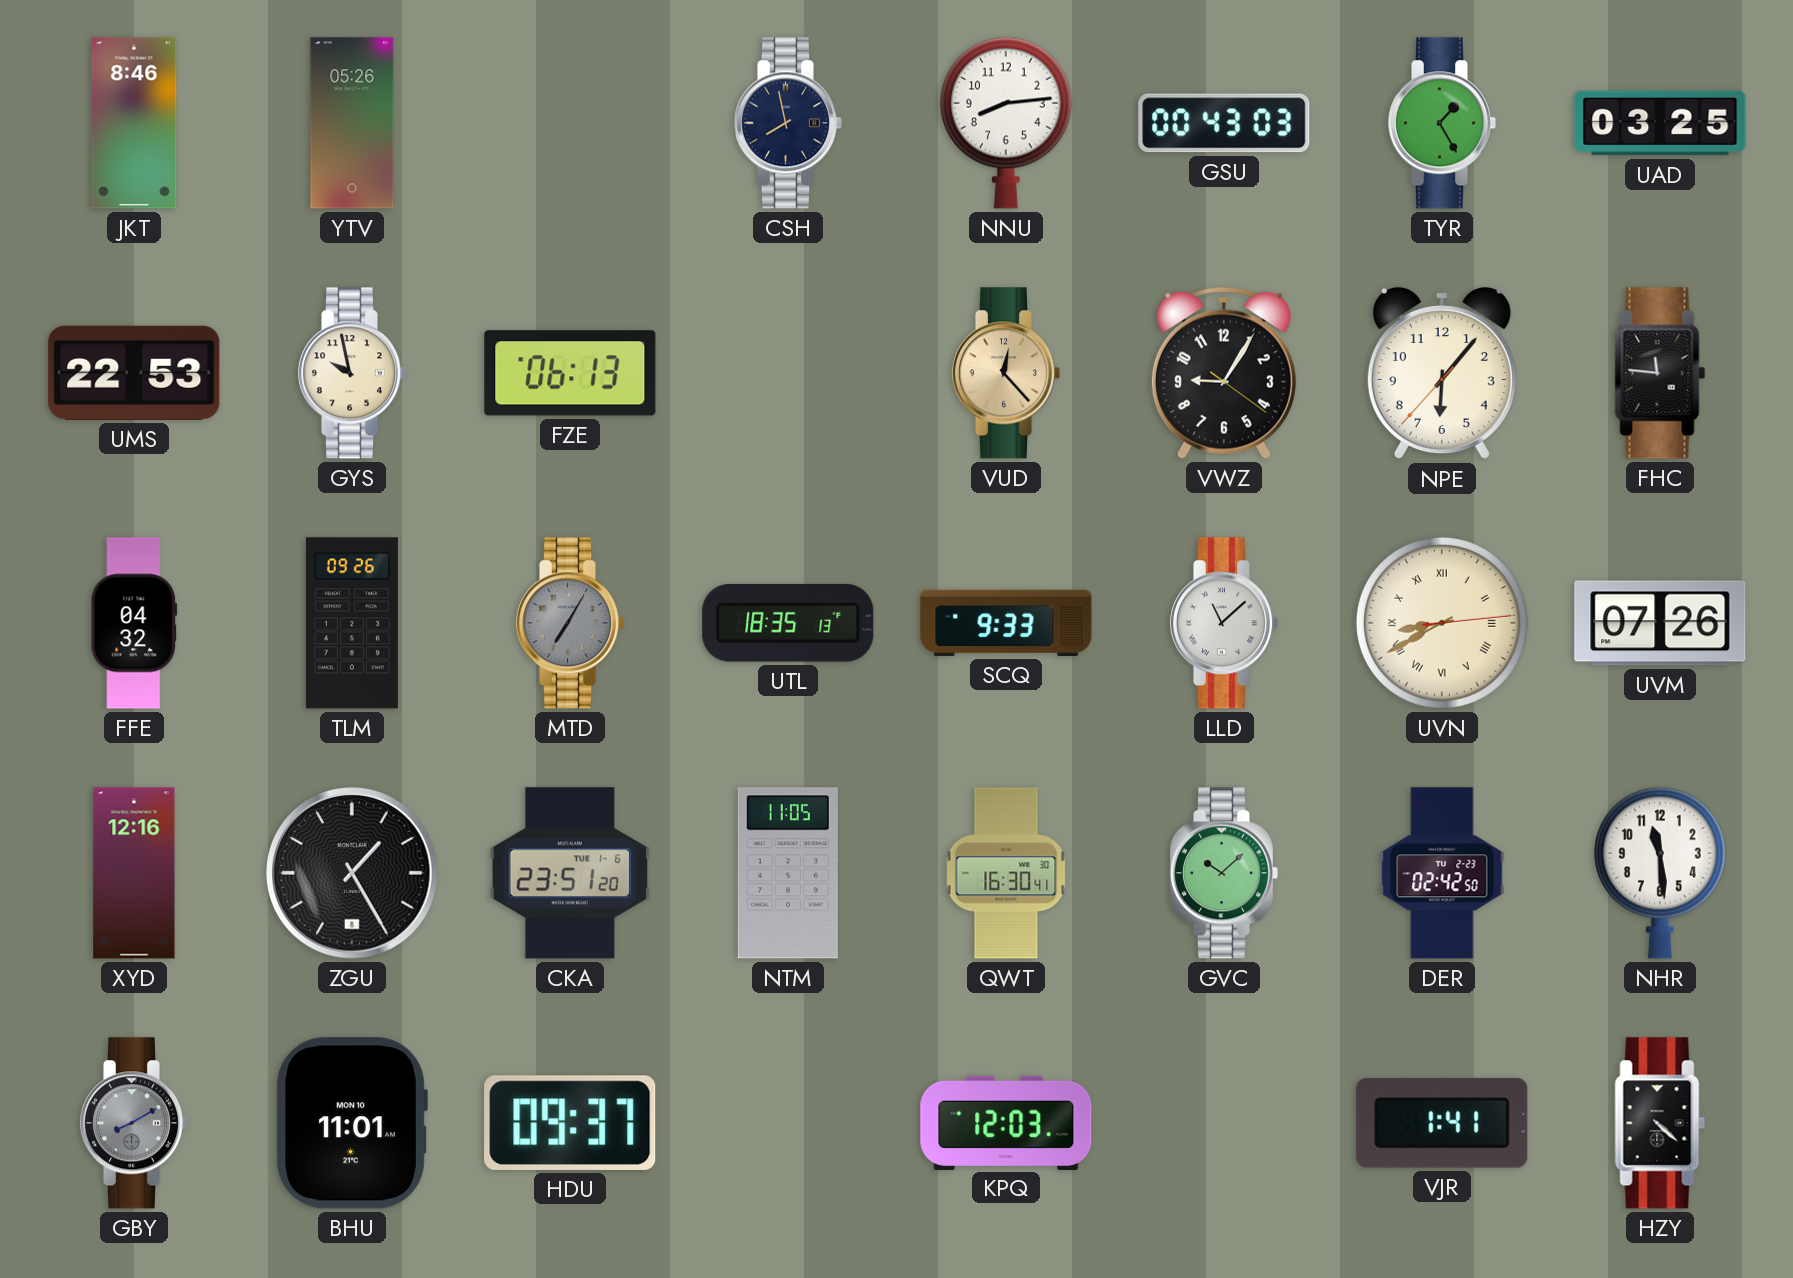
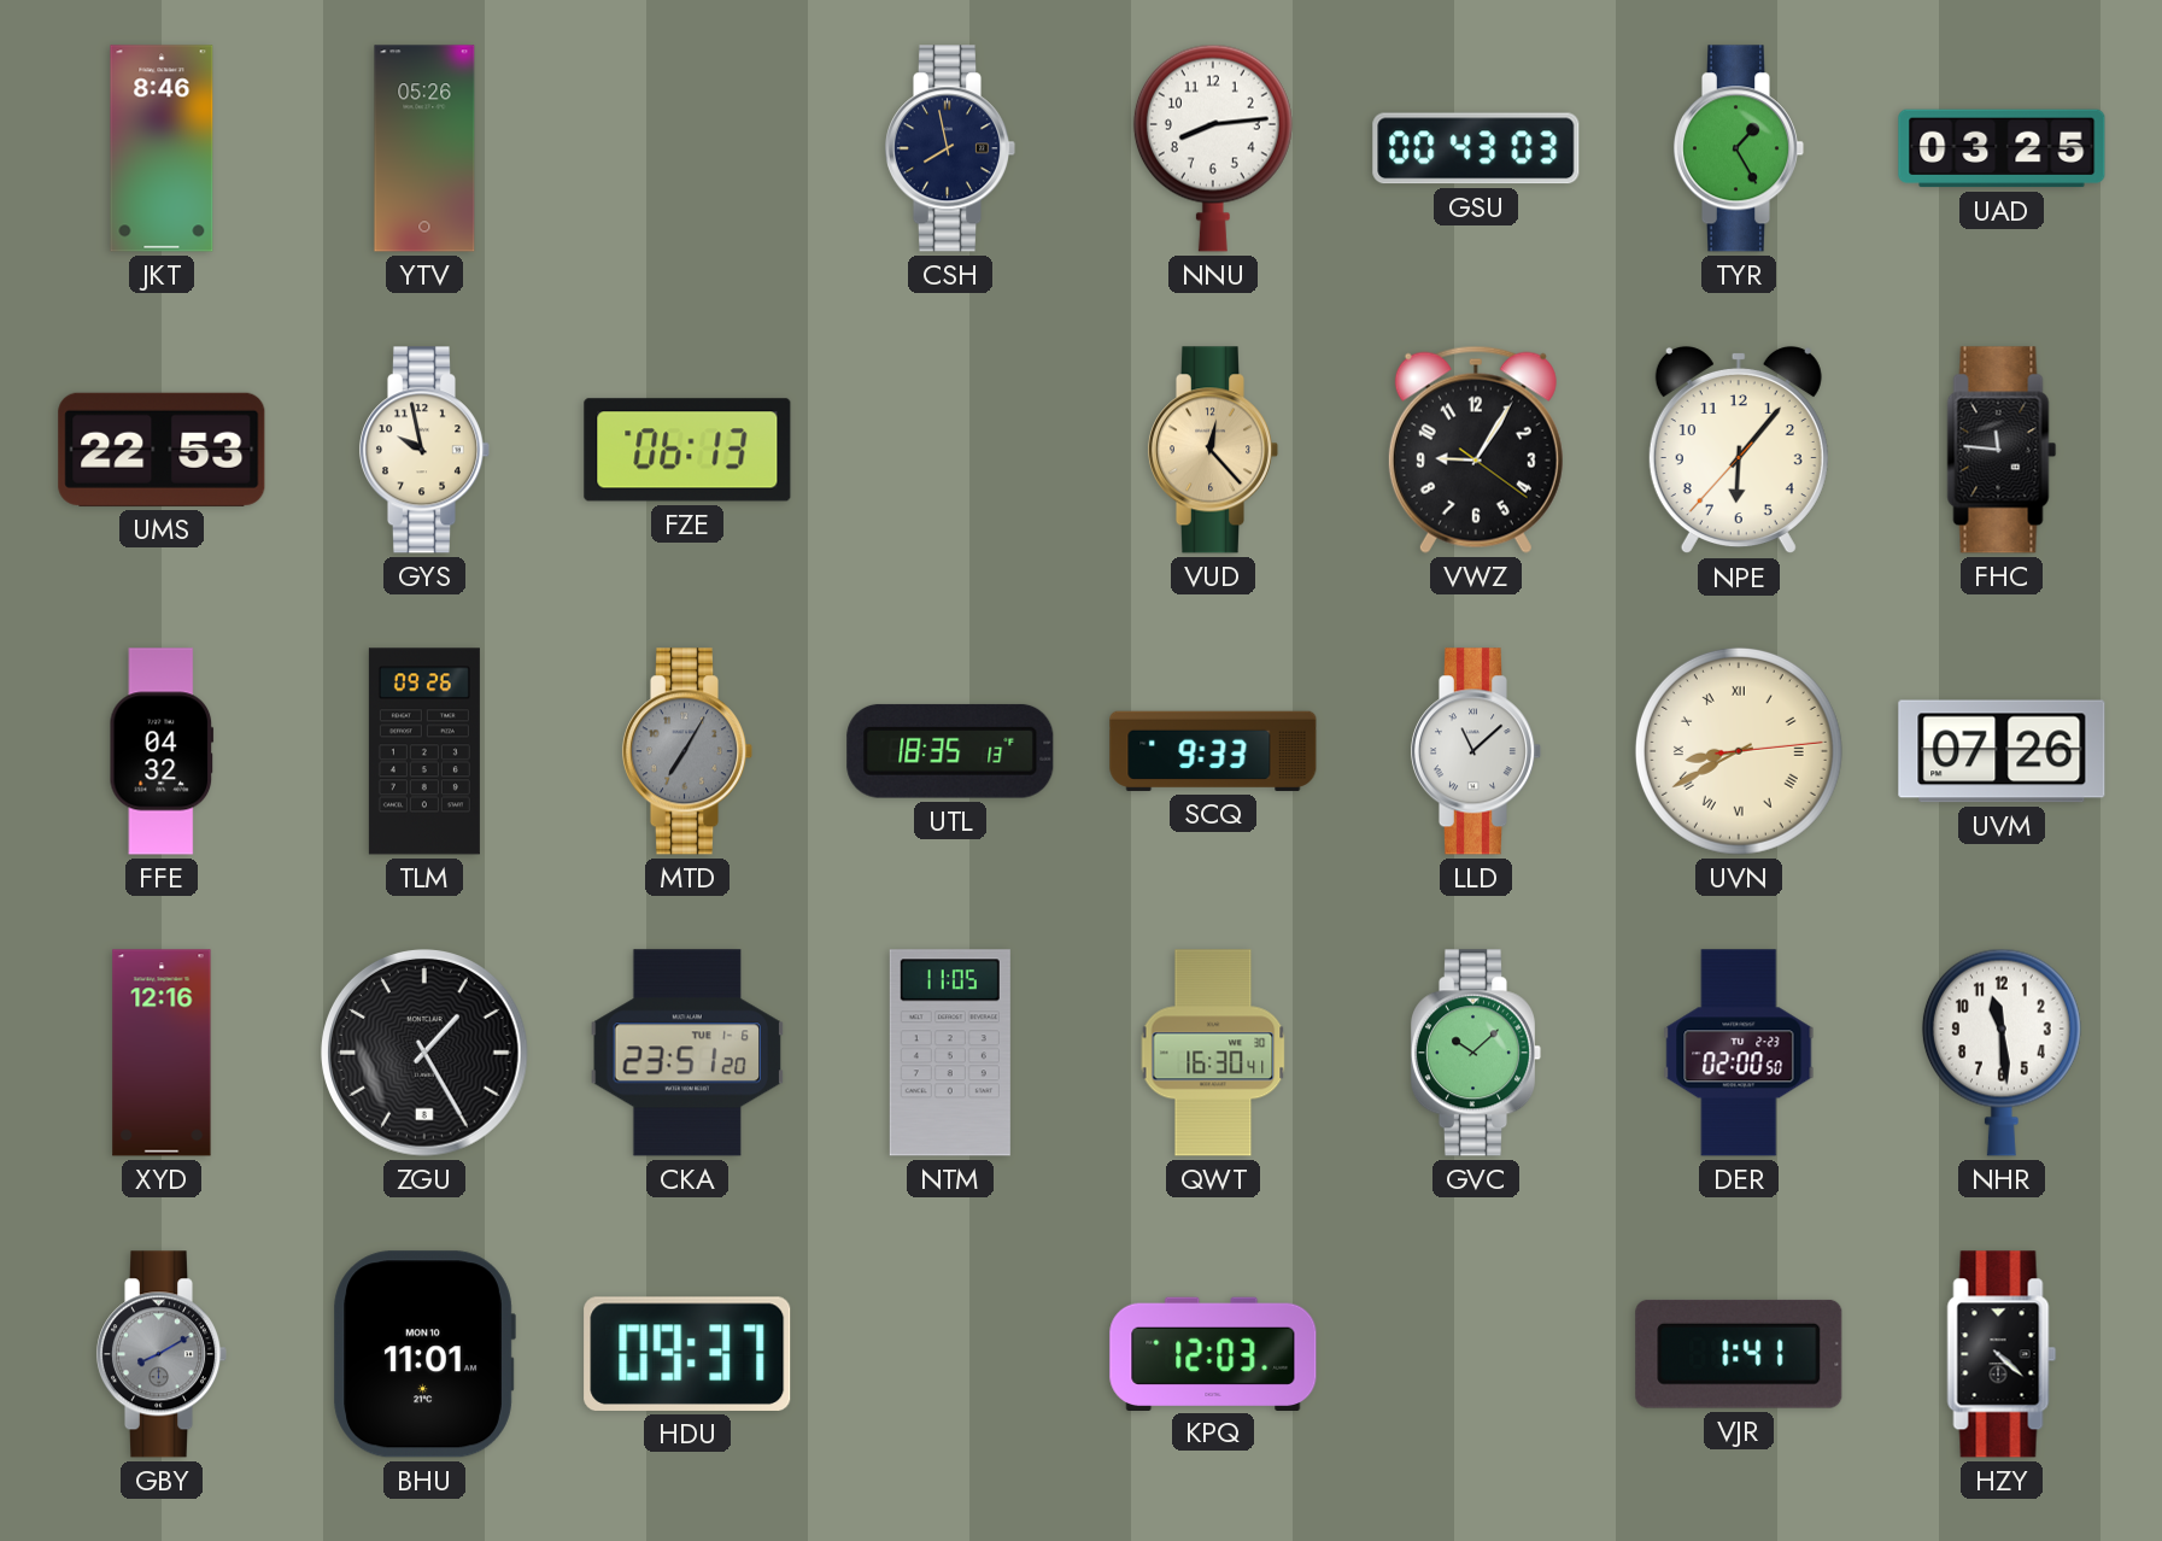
DER: 02:42 -> 02:00
